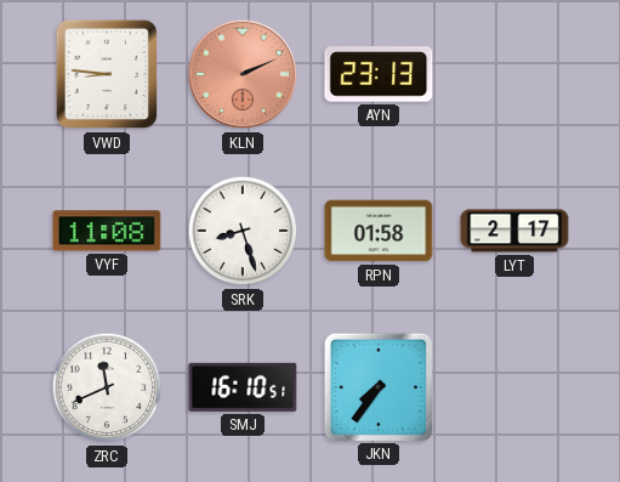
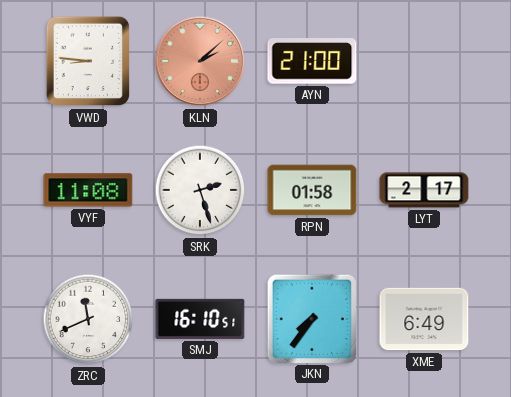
KLN: 2:11 -> 2:08
AYN: 23:13 -> 21:00
SRK: 8:27 -> 2:27
XME: none -> 6:49
